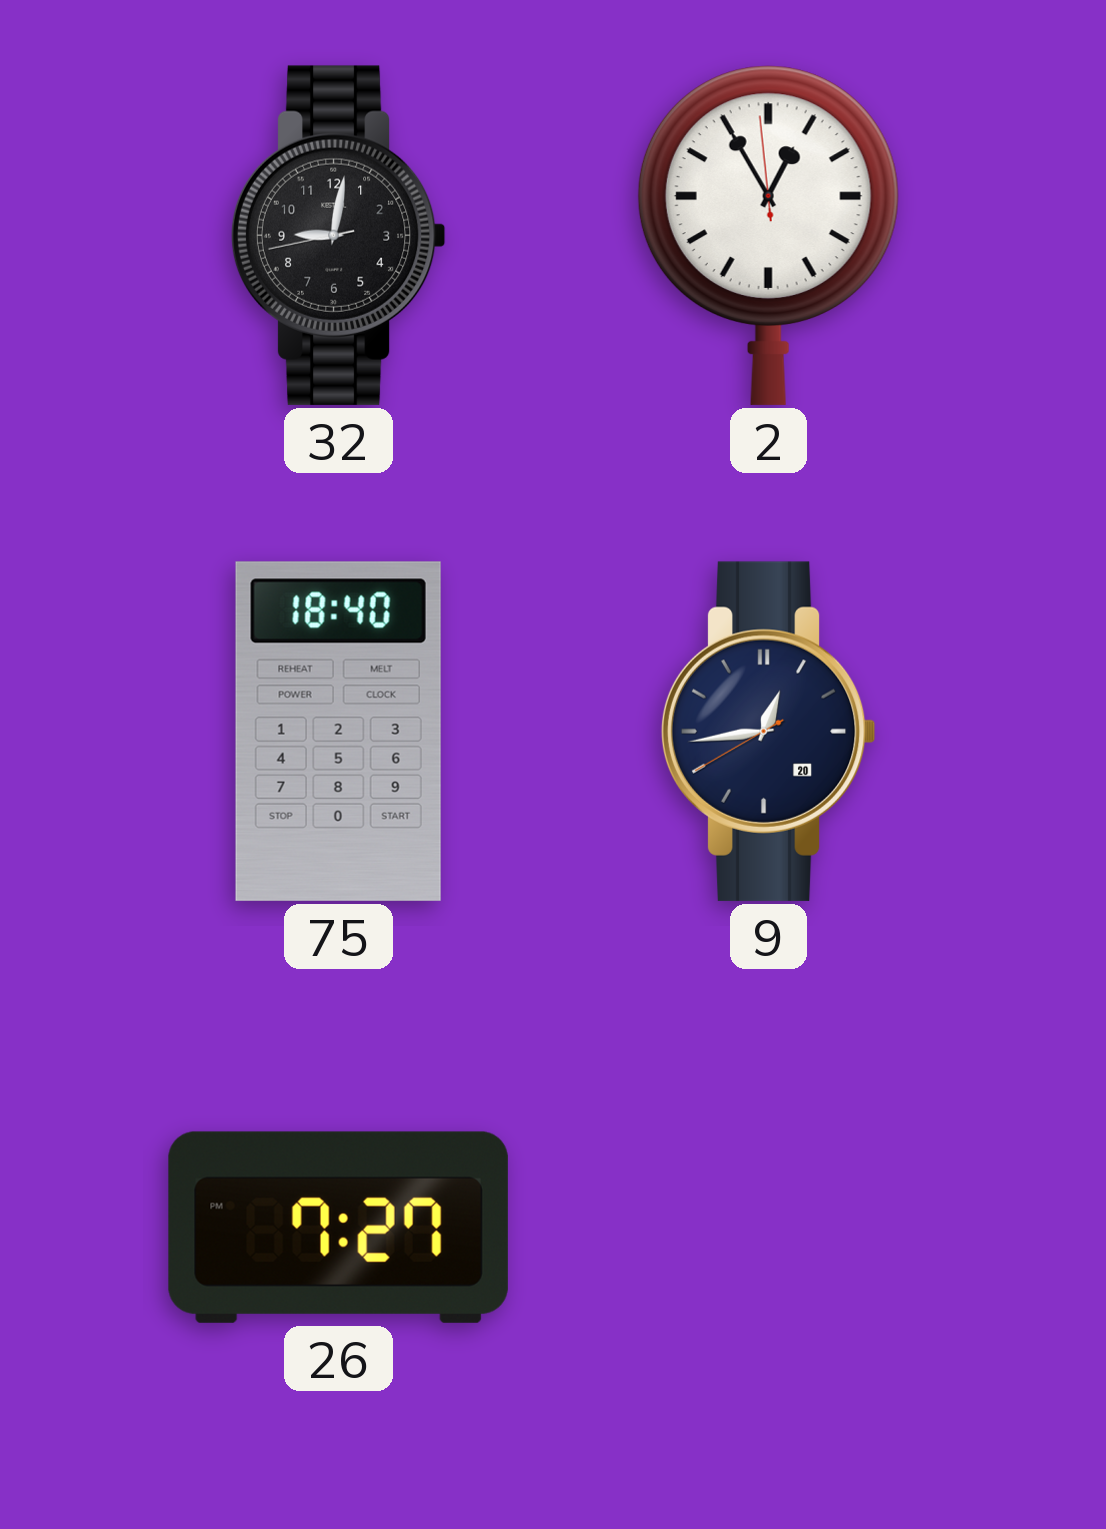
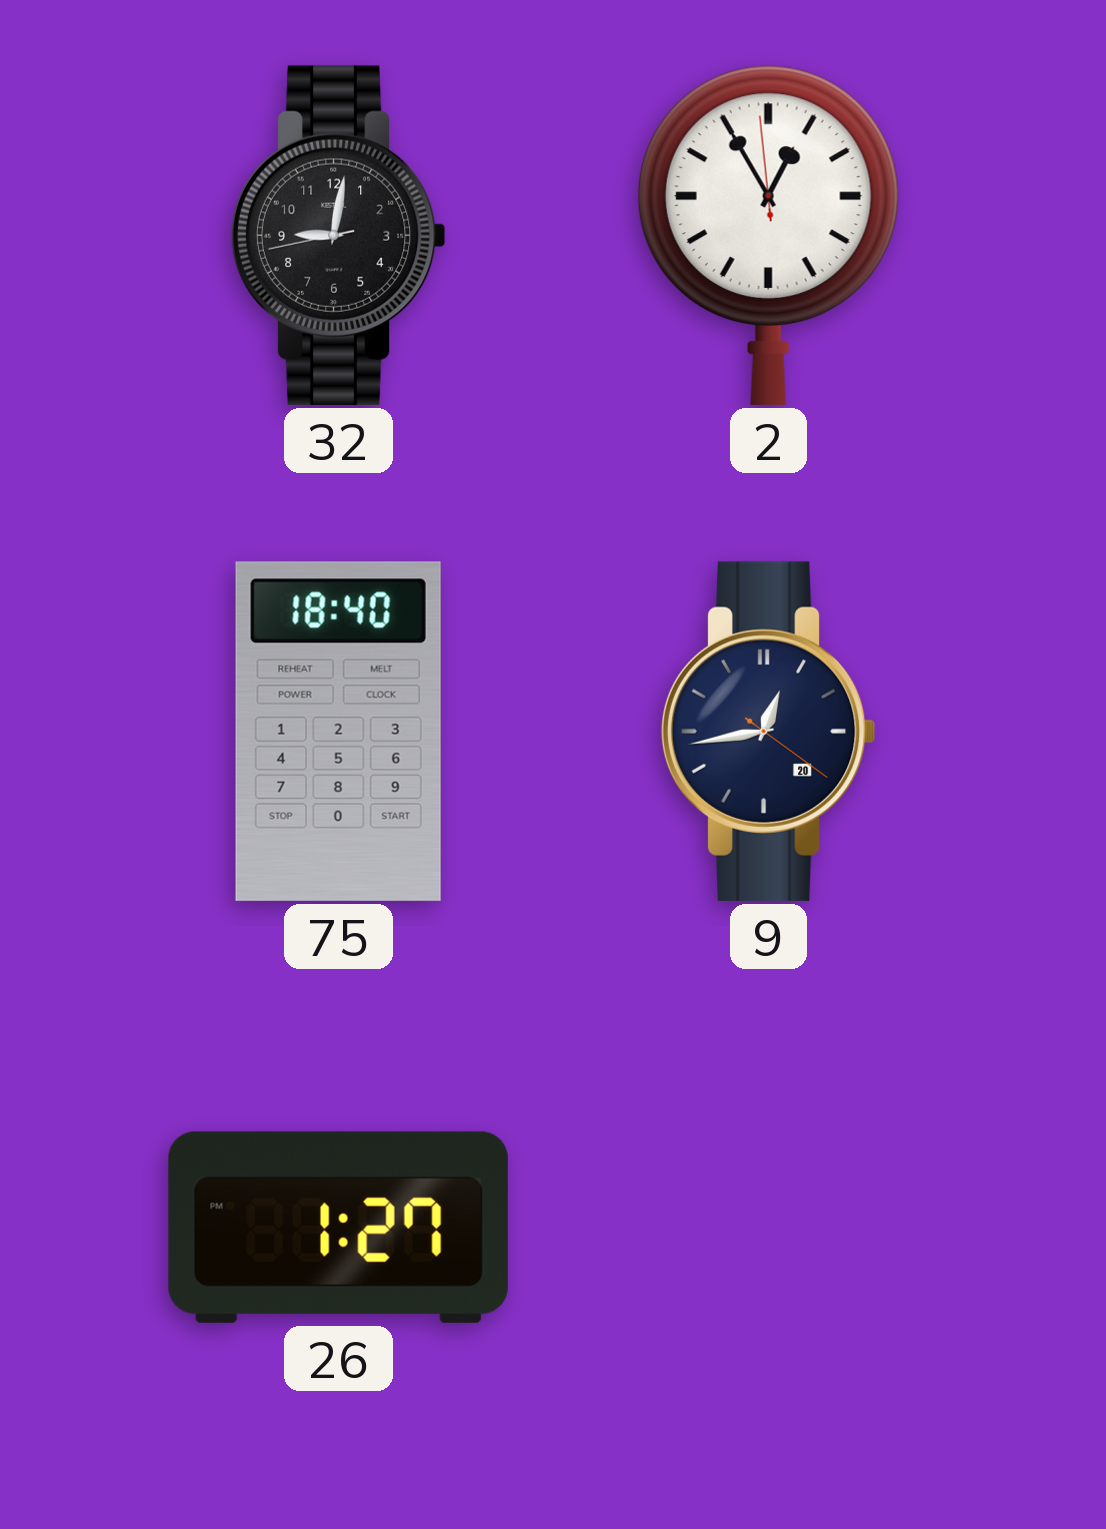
9: 12:43:40 -> 12:43:21
26: 7:27 -> 1:27
